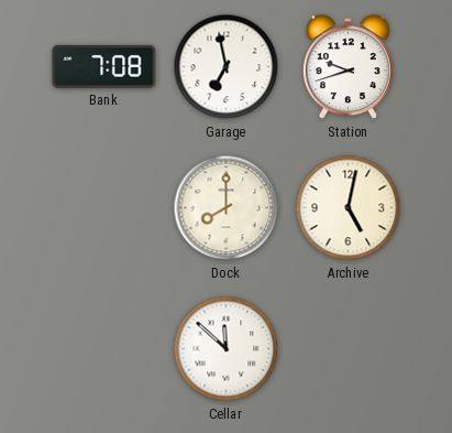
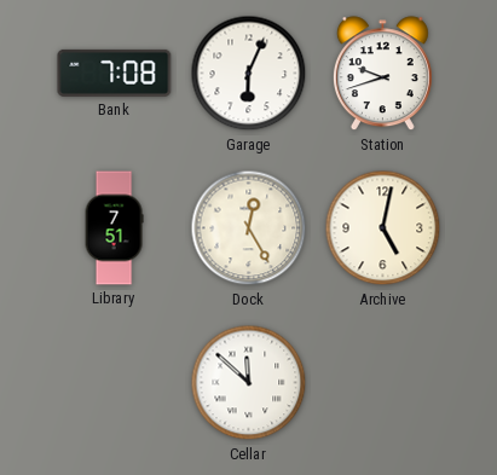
Garage: 6:58 -> 6:04
Library: none -> 7:51
Dock: 8:00 -> 12:25
